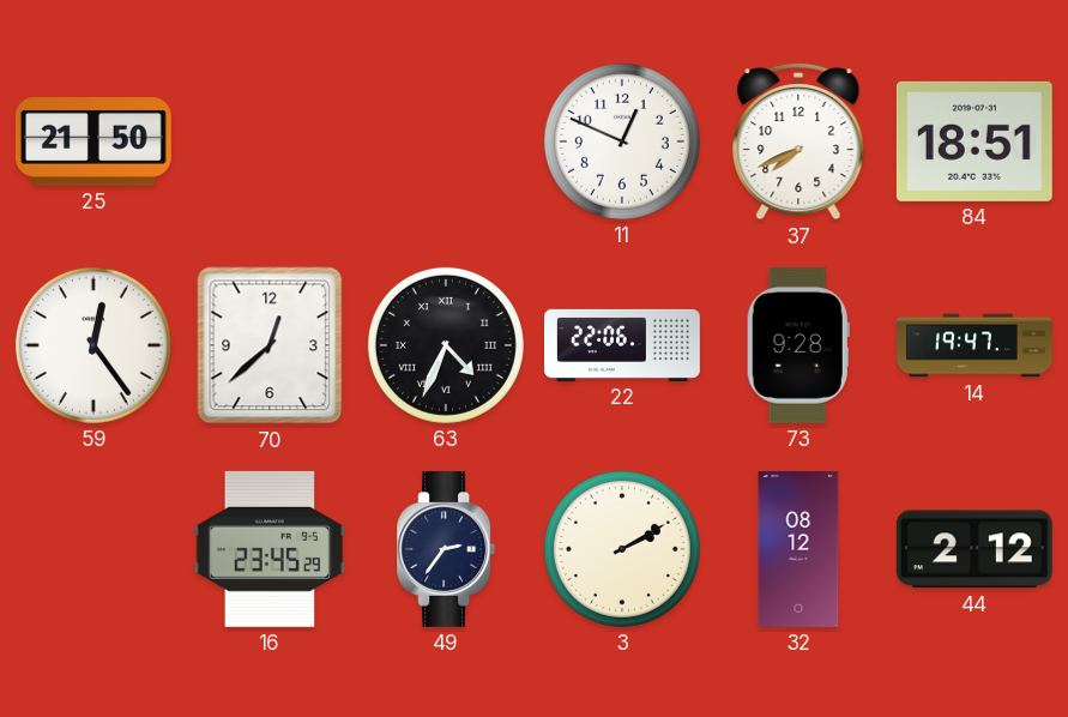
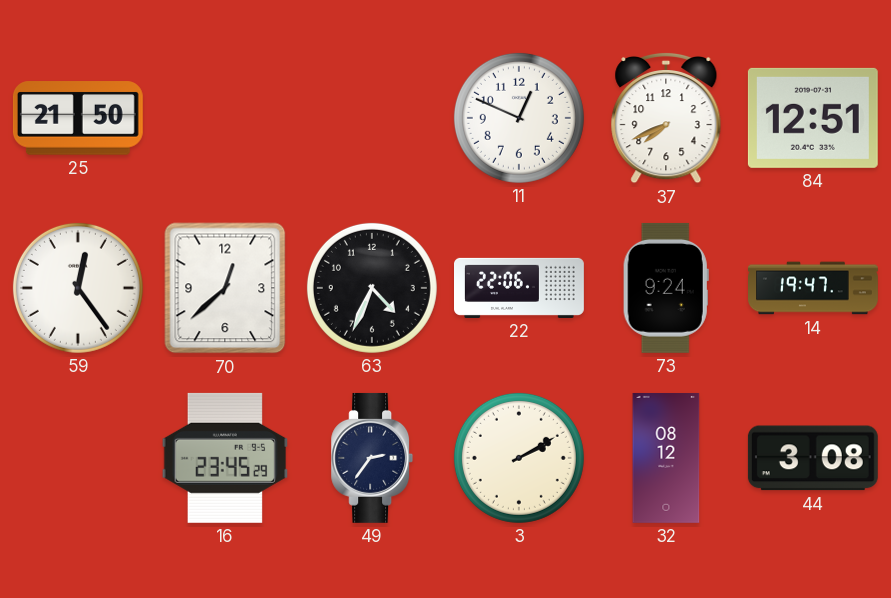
84: 18:51 -> 12:51
63 numerals: Roman -> Arabic
73: 9:28 -> 9:24
44: 2:12 -> 3:08
